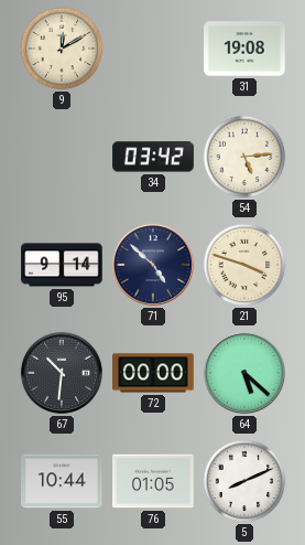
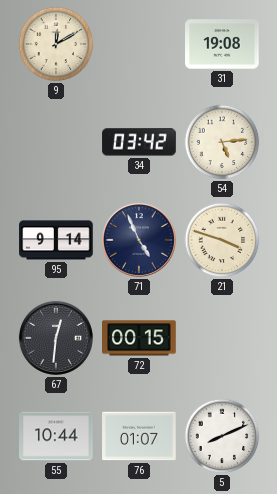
71: 4:52 -> 4:56
67: 10:31 -> 12:31
72: 00:00 -> 00:15
64: 5:22 -> none
76: 01:05 -> 01:07
